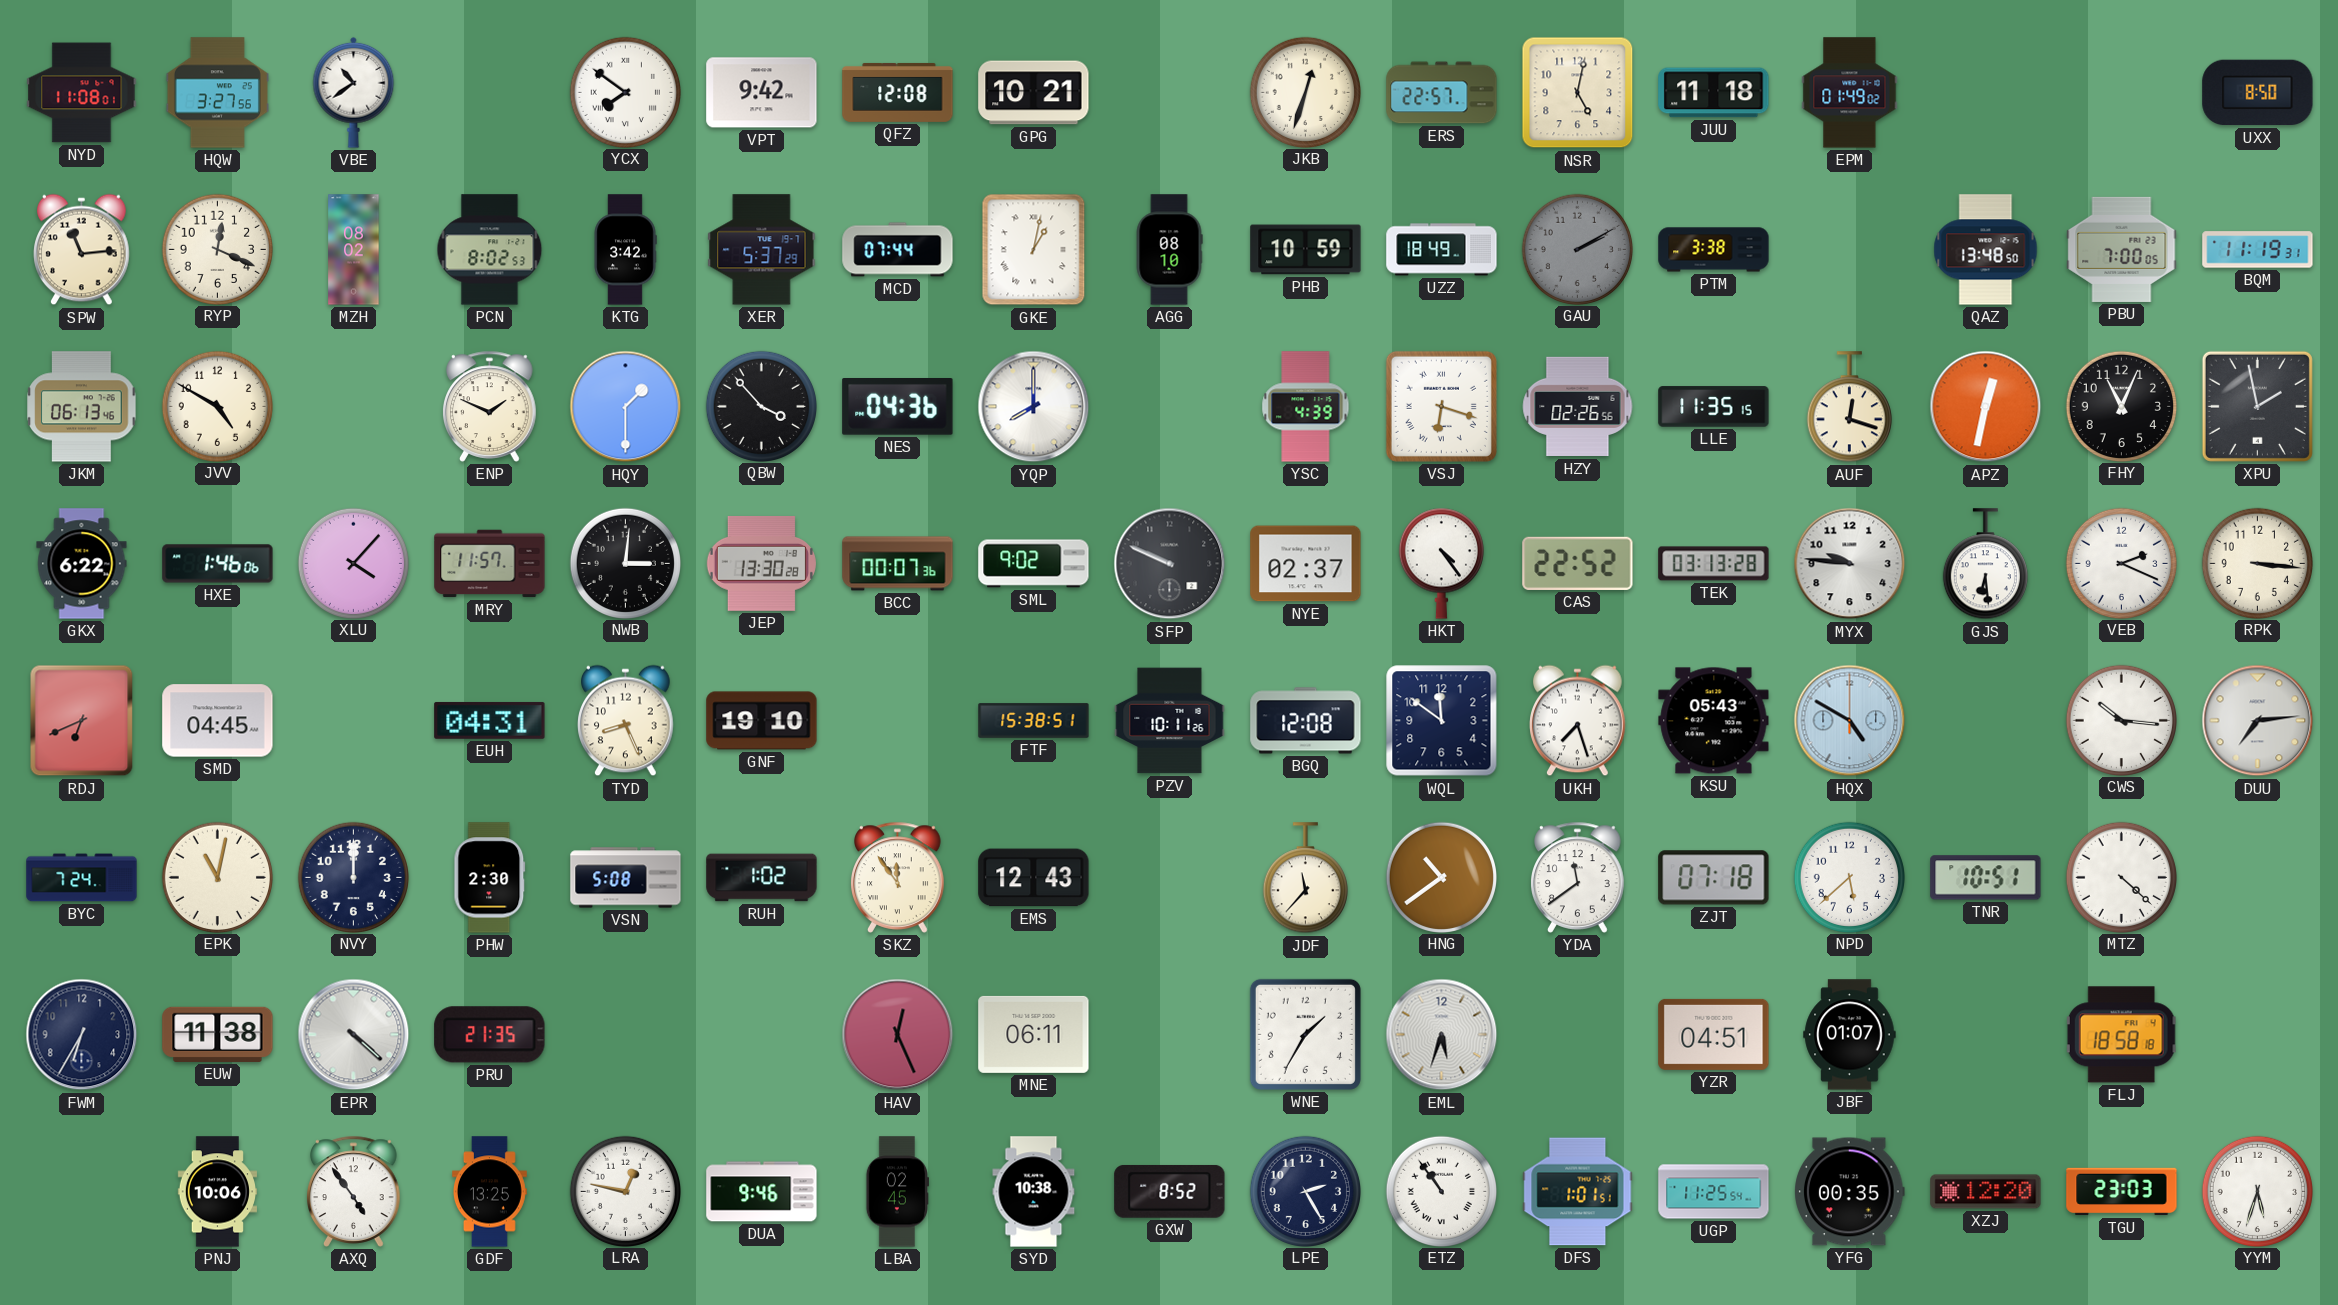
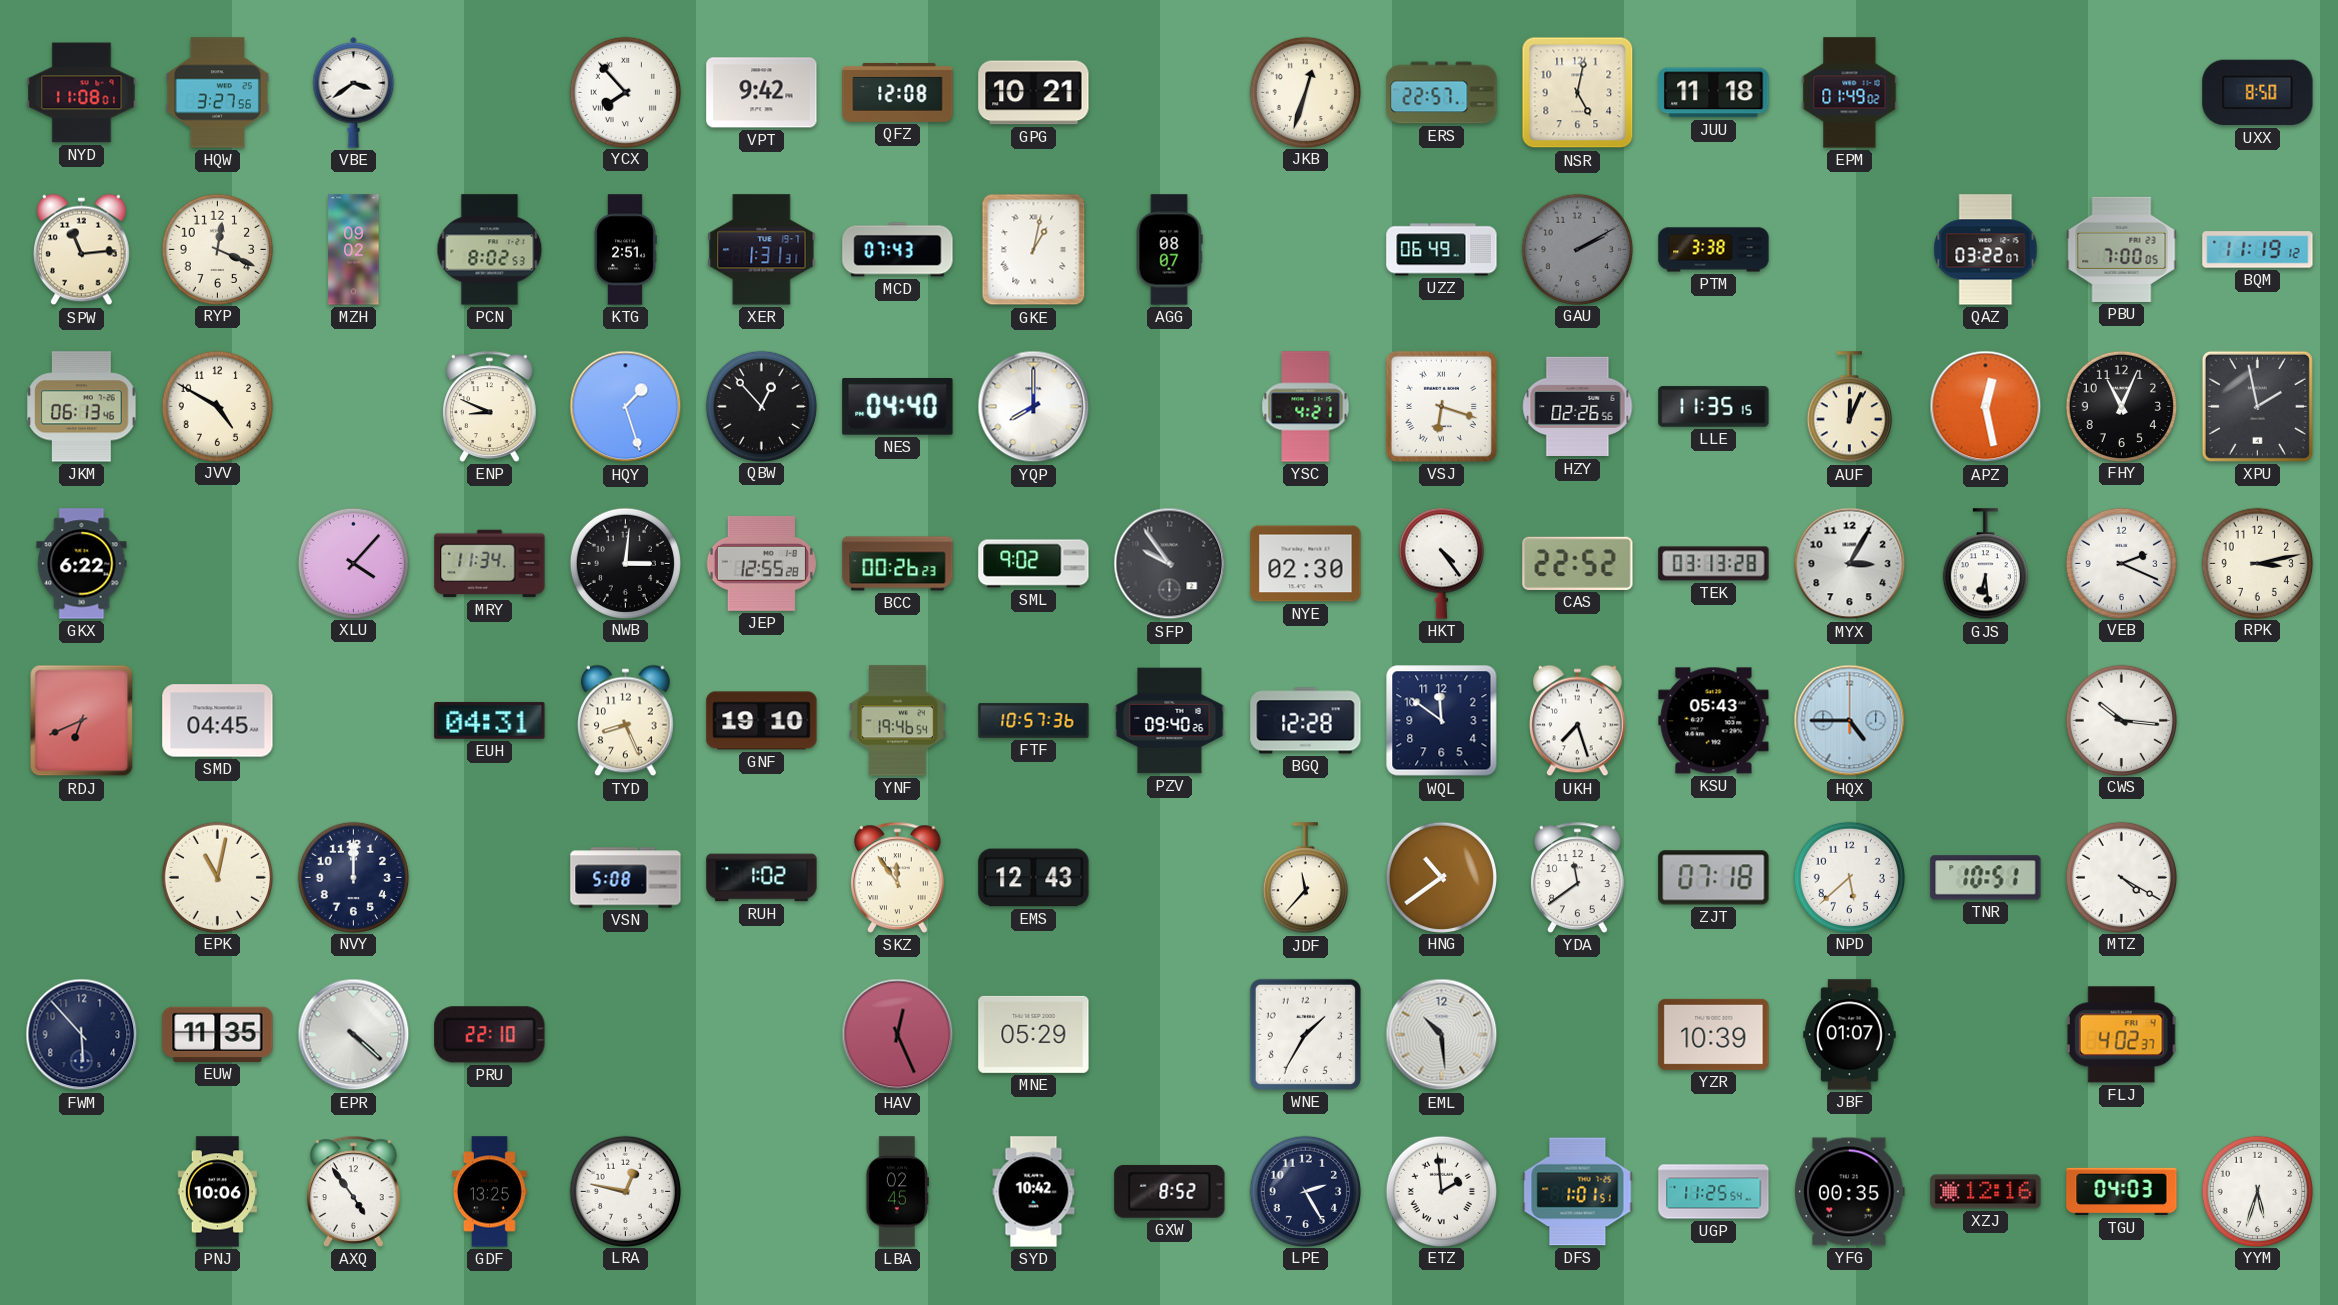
VBE: 10:39 -> 3:39
YCX: 7:51 -> 7:53
MZH: 08:02 -> 09:02
KTG: 3:42 -> 2:51
XER: 5:37 -> 1:31
MCD: 07:44 -> 07:43
AGG: 08:10 -> 08:07
PHB: 10:59 -> none
UZZ: 18:49 -> 06:49
QAZ: 13:48 -> 03:22
BQM: 11:19:31 -> 11:19:12
ENP: 1:49 -> 8:49
HQY: 1:30 -> 1:27
QBW: 3:53 -> 12:53
NES: 04:36 -> 04:40
YSC: 4:39 -> 4:21
AUF: 12:18 -> 12:04
APZ: 12:32 -> 12:28
HXE: 1:46 -> none
MRY: 11:57 -> 11:34
JEP: 13:30 -> 12:55
BCC: 00:07 -> 00:26
SFP: 9:49 -> 9:54
NYE: 02:37 -> 02:30
MYX: 9:46 -> 3:05
RPK: 3:16 -> 3:13
YNF: none -> 19:46
FTF: 15:38 -> 10:57
PZV: 10:11 -> 09:40
BGQ: 12:08 -> 12:28
HQX: 4:50 -> 4:45
DUU: 7:14 -> none
BYC: 7:24 -> none
PHW: 2:30 -> none
MTZ: 4:22 -> 4:20
FWM: 6:35 -> 5:53
EUW: 11:38 -> 11:35
PRU: 21:35 -> 22:10
MNE: 06:11 -> 05:29
EML: 5:33 -> 10:29
YZR: 04:51 -> 10:39
FLJ: 18:58 -> 4:02
DUA: 9:46 -> none
SYD: 10:38 -> 10:42
ETZ: 10:54 -> 1:59
XZJ: 12:20 -> 12:16
TGU: 23:03 -> 04:03
